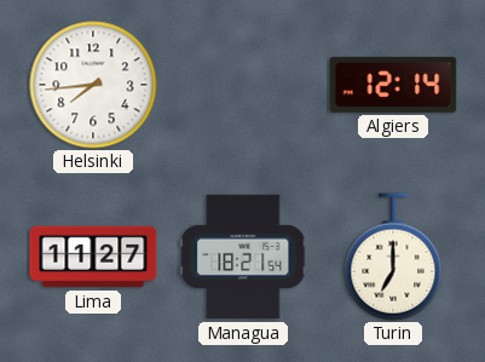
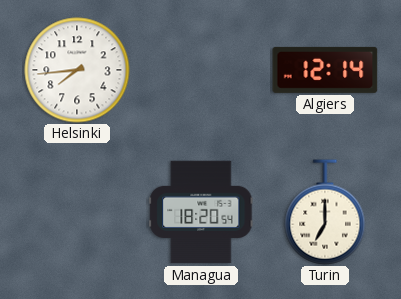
Lima: 11:27 -> none
Managua: 18:21 -> 18:20
